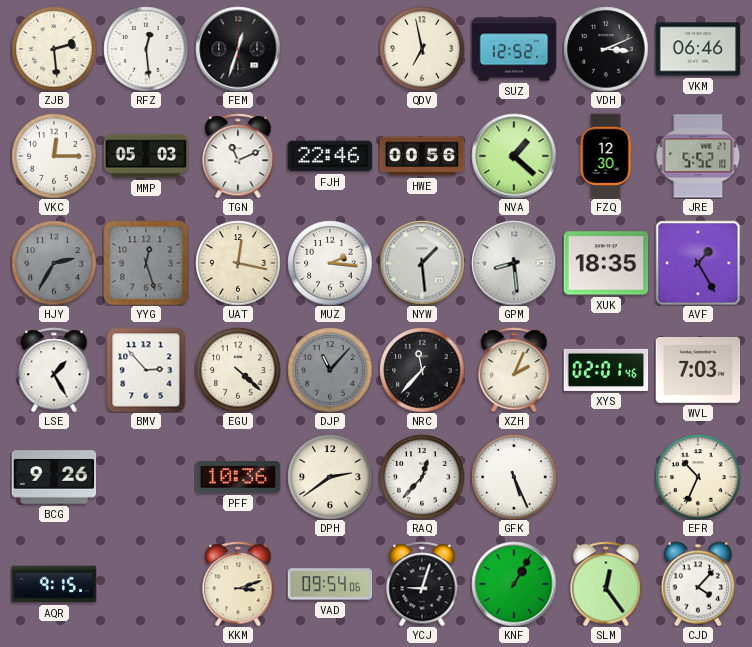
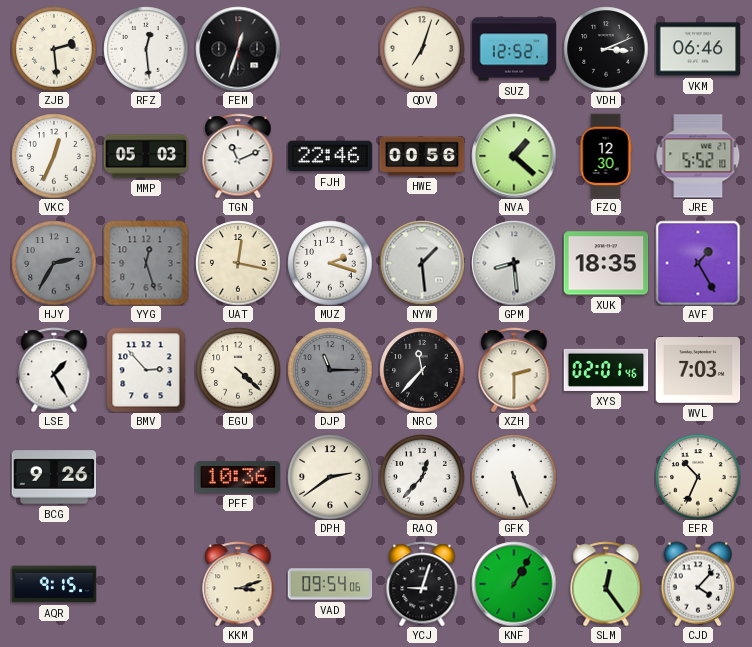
QDV: 6:58 -> 7:03
VKC: 12:15 -> 12:34
MUZ: 2:16 -> 2:18
DJP: 11:07 -> 11:15
XZH: 2:04 -> 2:30
